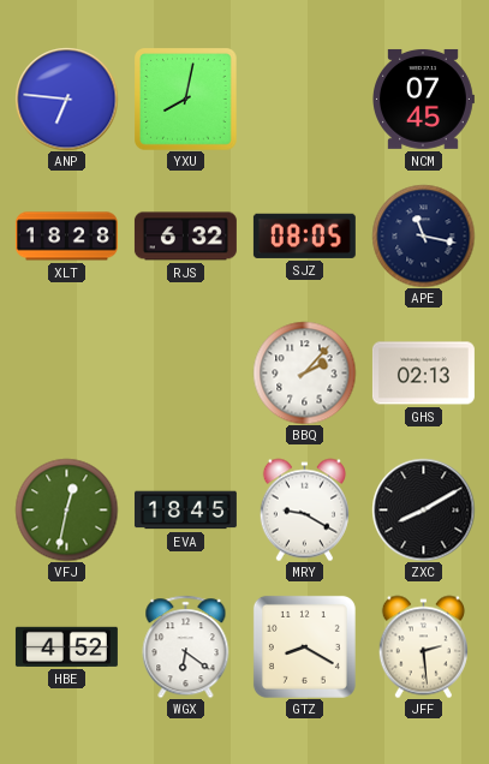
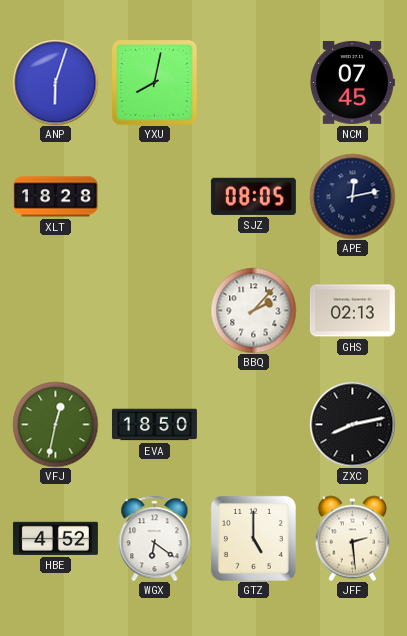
ANP: 6:46 -> 6:03
RJS: 6:32 -> none
APE: 11:17 -> 12:13
EVA: 18:45 -> 18:50
MRY: 9:20 -> none
ZXC: 8:10 -> 8:13
GTZ: 8:20 -> 5:00
